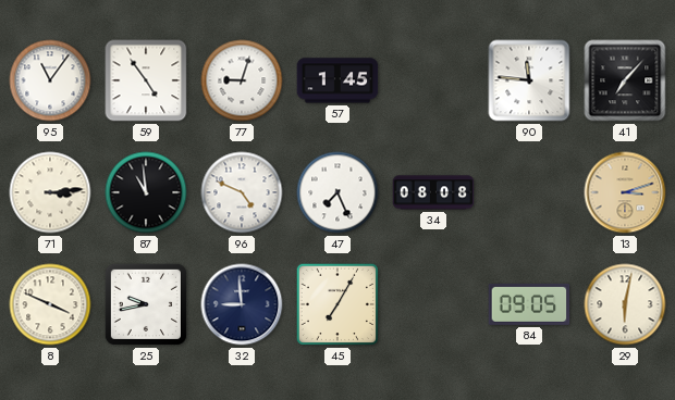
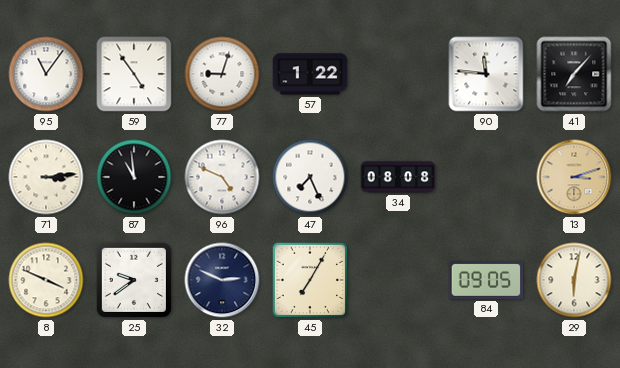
57: 1:45 -> 1:22
25: 9:43 -> 9:39
32: 8:59 -> 2:49
